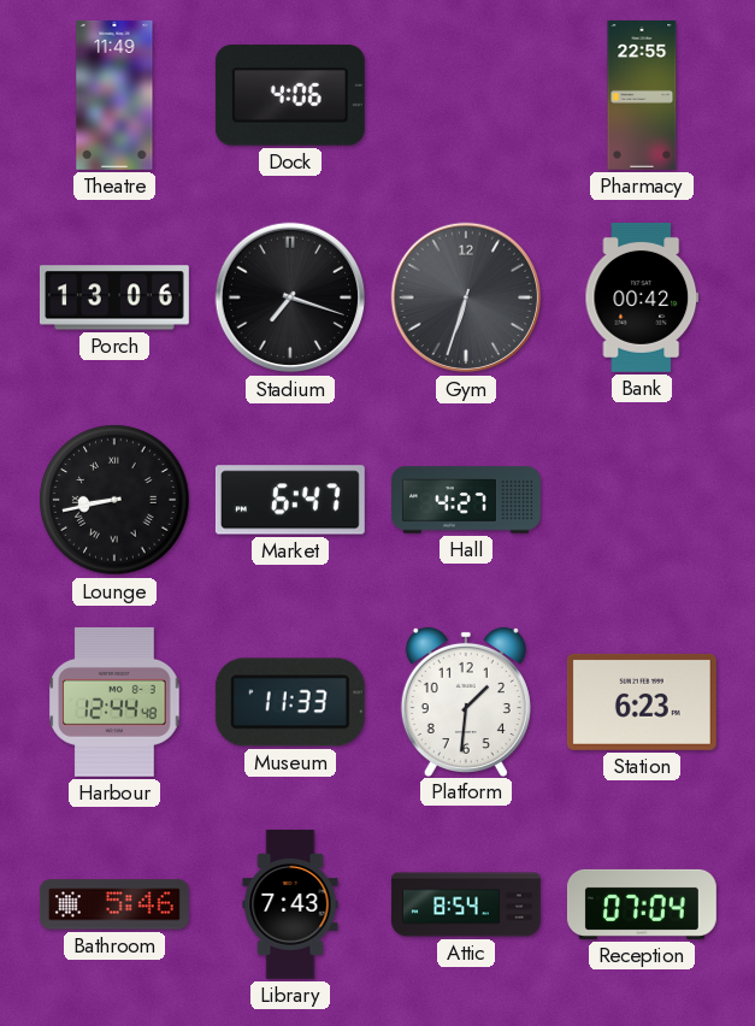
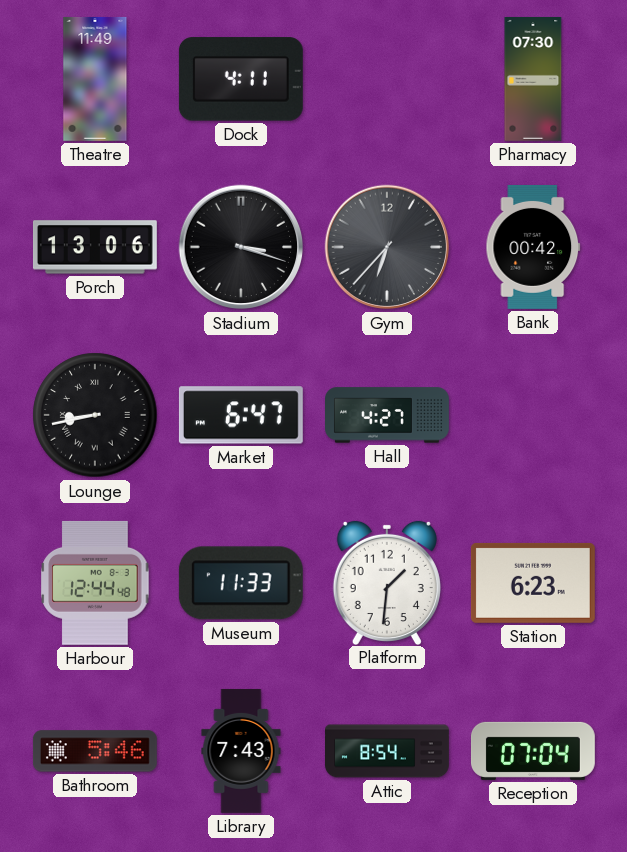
Dock: 4:06 -> 4:11
Pharmacy: 22:55 -> 07:30
Stadium: 7:18 -> 3:18
Gym: 6:33 -> 6:37
